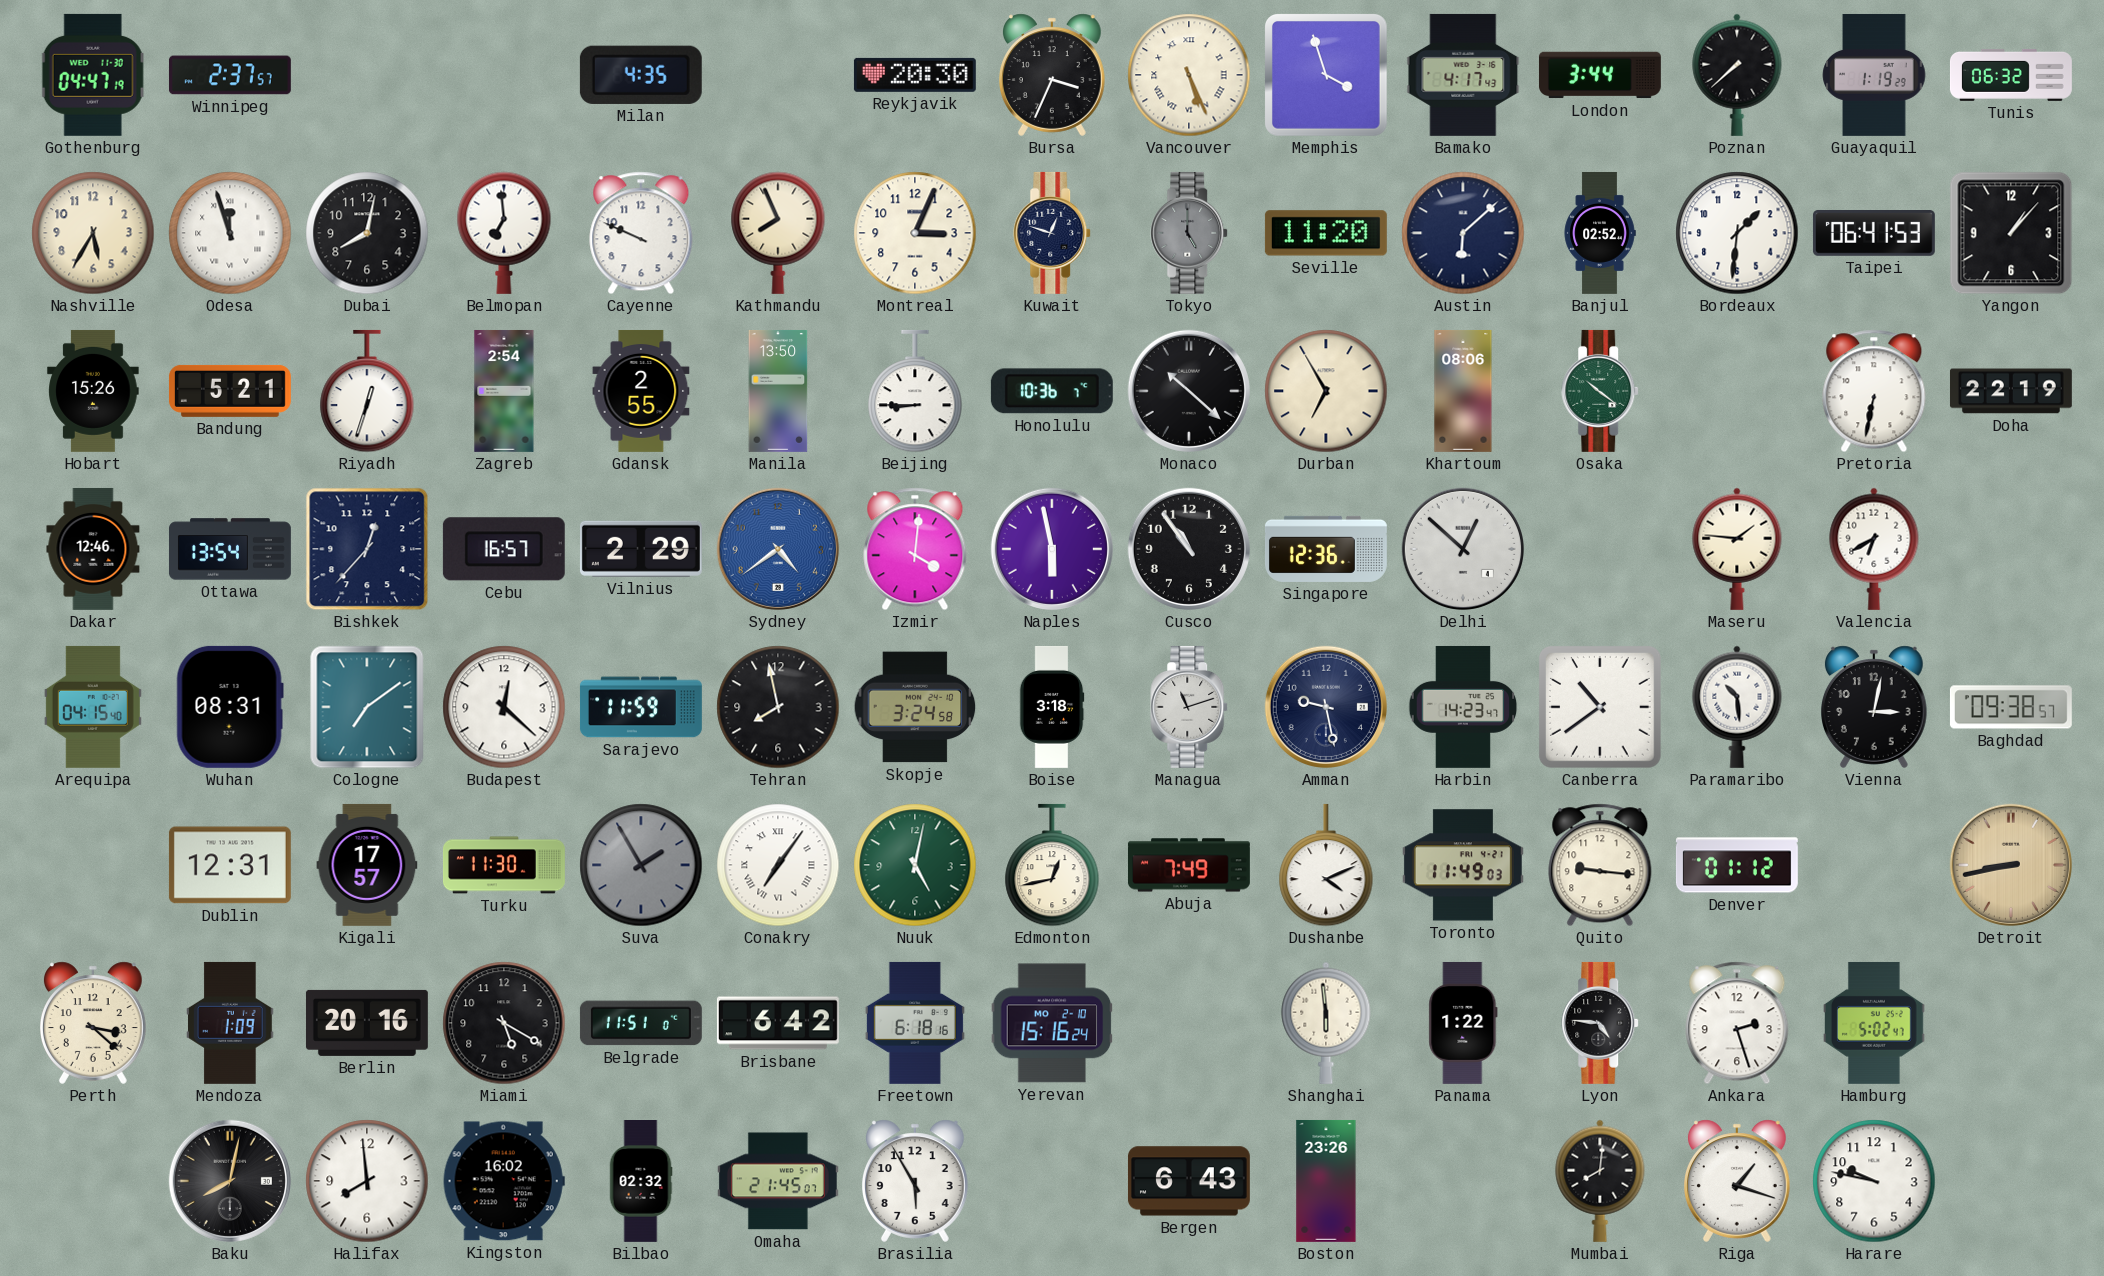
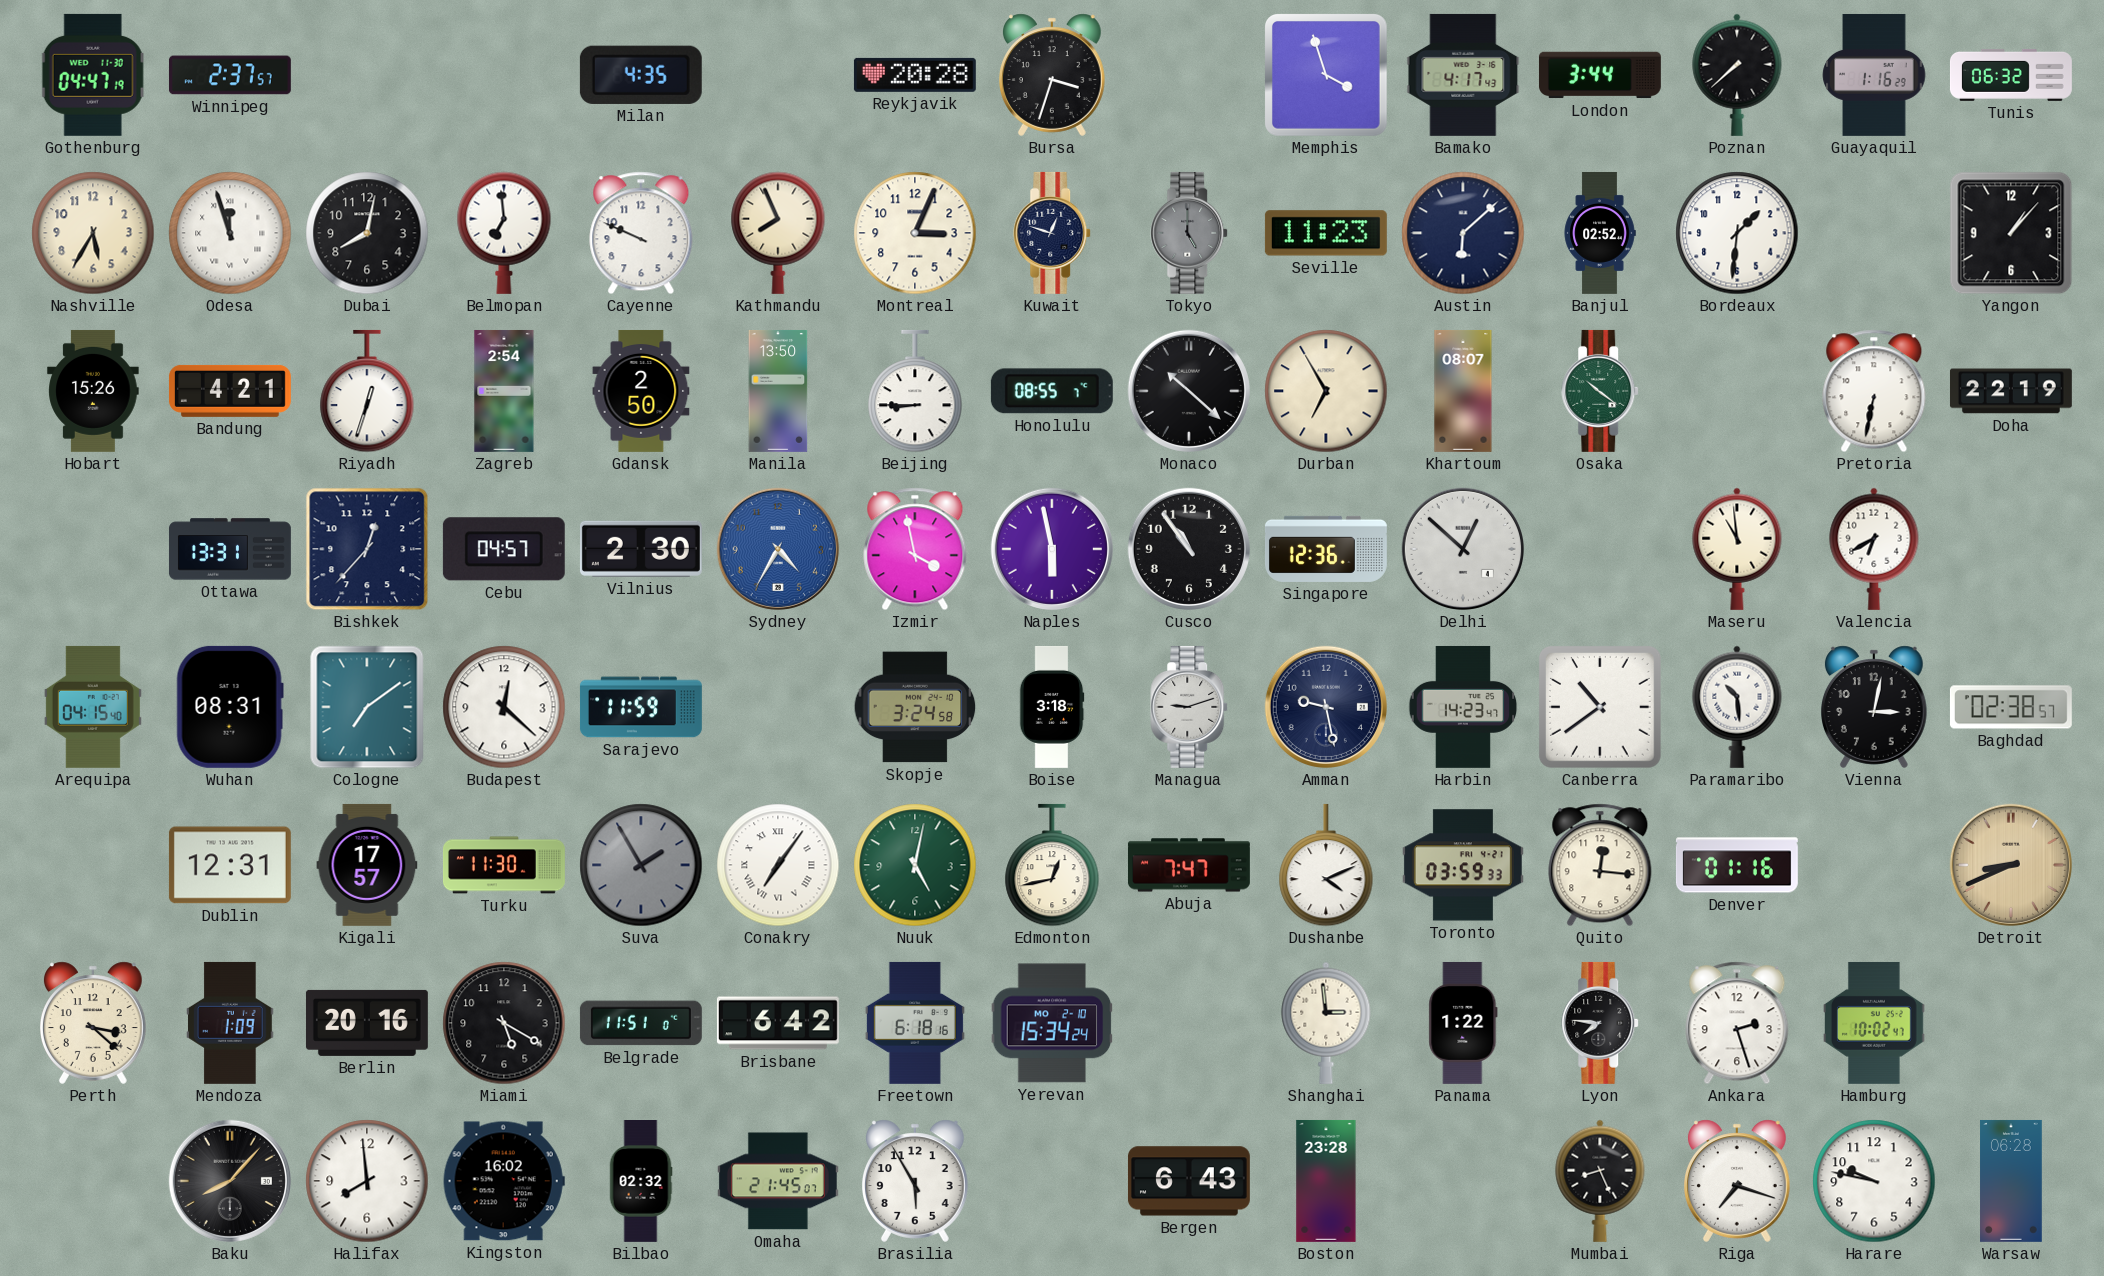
Reykjavik: 20:30 -> 20:28
Bursa: 3:34 -> 3:33
Vancouver: 5:26 -> none
Guayaquil: 1:19 -> 1:16
Seville: 11:20 -> 11:23
Taipei: 06:41 -> none
Bandung: 5:21 -> 4:21
Gdansk: 2:55 -> 2:50
Honolulu: 10:36 -> 08:55
Khartoum: 08:06 -> 08:07
Dakar: 12:46 -> none
Ottawa: 13:54 -> 13:31
Cebu: 16:57 -> 04:57
Vilnius: 2:29 -> 2:30
Sydney: 4:39 -> 4:35
Izmir: 4:01 -> 3:58
Maseru: 1:46 -> 10:59
Tehran: 7:58 -> none
Managua: 11:12 -> 9:12
Baghdad: 09:38 -> 02:38
Abuja: 7:49 -> 7:47
Toronto: 11:49 -> 03:59
Quito: 9:16 -> 12:16
Denver: 01:12 -> 01:16
Detroit: 8:43 -> 8:41
Yerevan: 15:16 -> 15:34
Shanghai: 5:59 -> 2:59
Lyon: 4:46 -> 7:46
Hamburg: 5:02 -> 10:02
Baku: 8:02 -> 8:07
Boston: 23:26 -> 23:28
Mumbai: 8:01 -> 8:26
Riga: 1:18 -> 7:18
Warsaw: none -> 06:28
